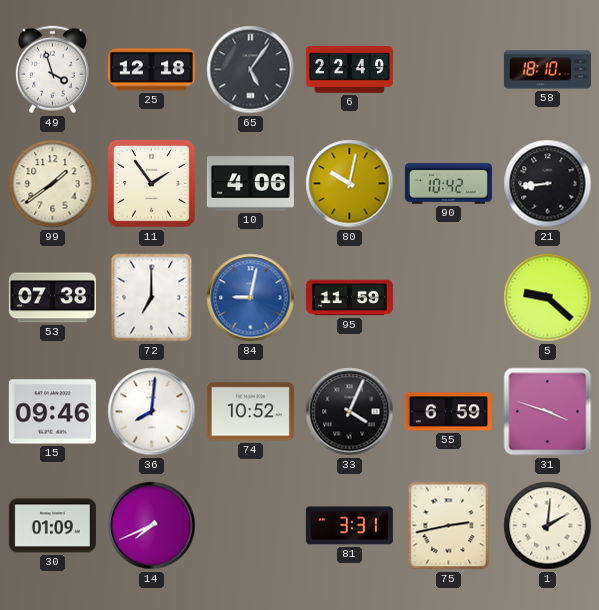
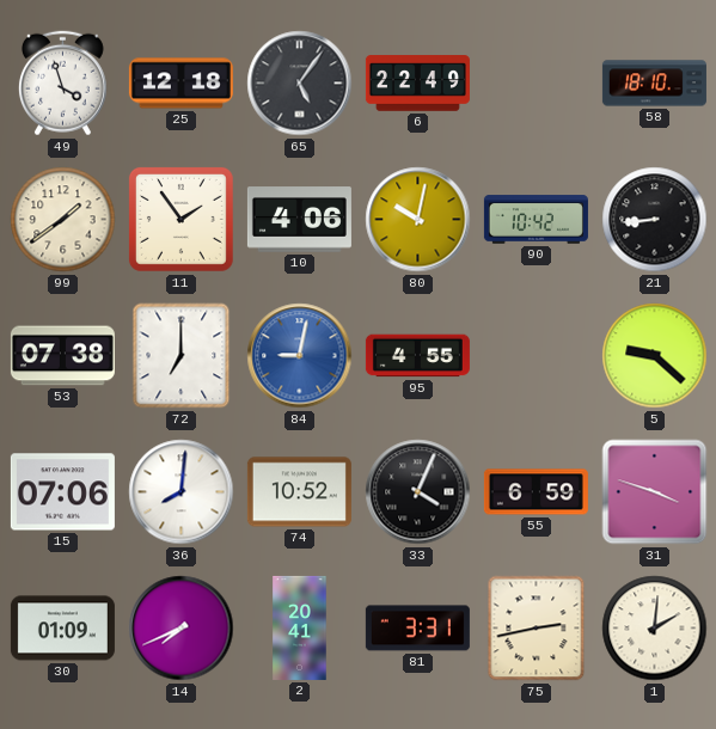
95: 11:59 -> 4:55
15: 09:46 -> 07:06
2: none -> 20:41
